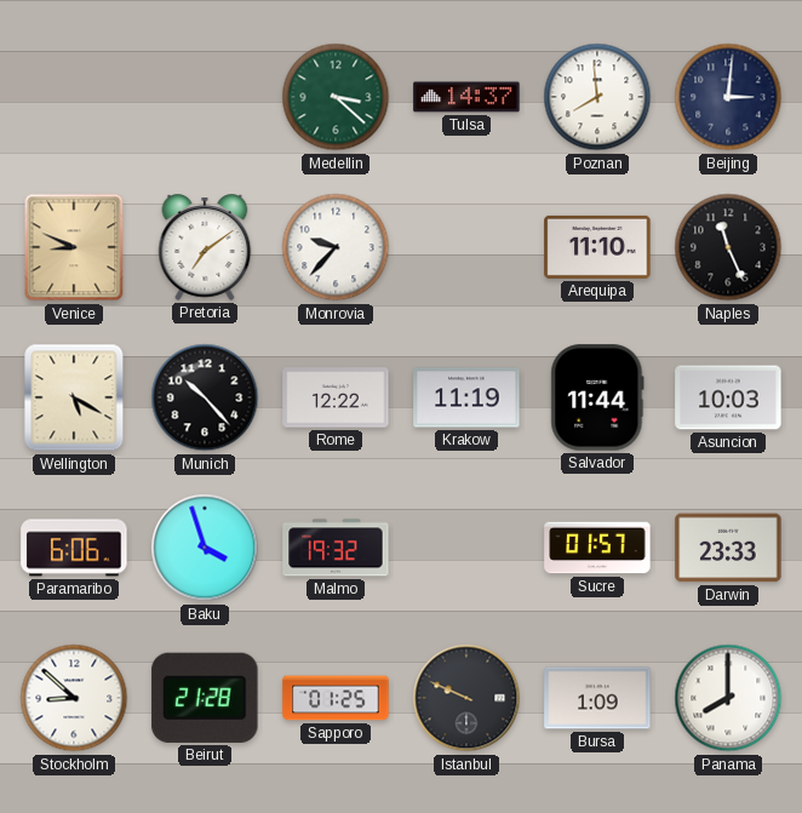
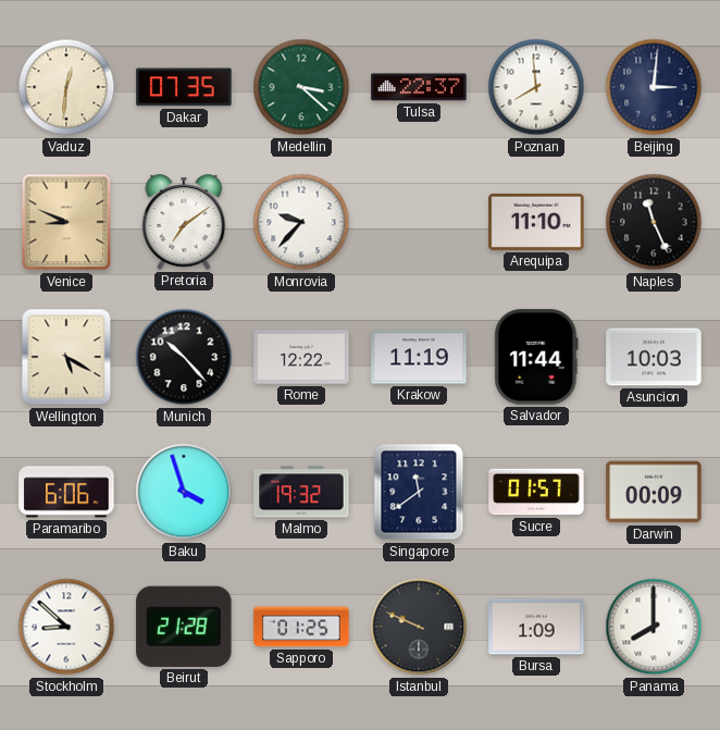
Vaduz: none -> 12:31
Dakar: none -> 07:35
Tulsa: 14:37 -> 22:37
Singapore: none -> 11:39
Darwin: 23:33 -> 00:09
